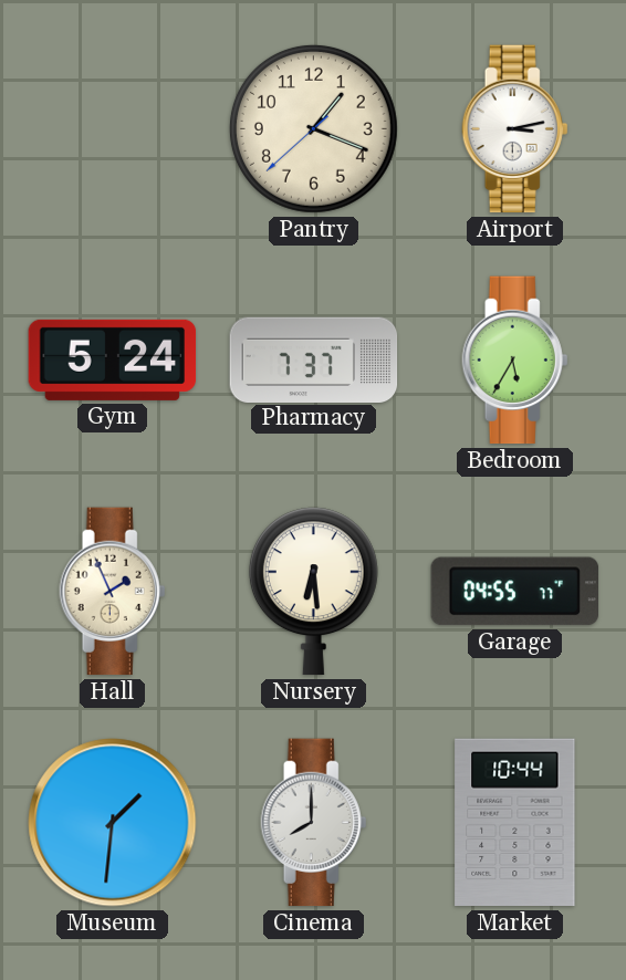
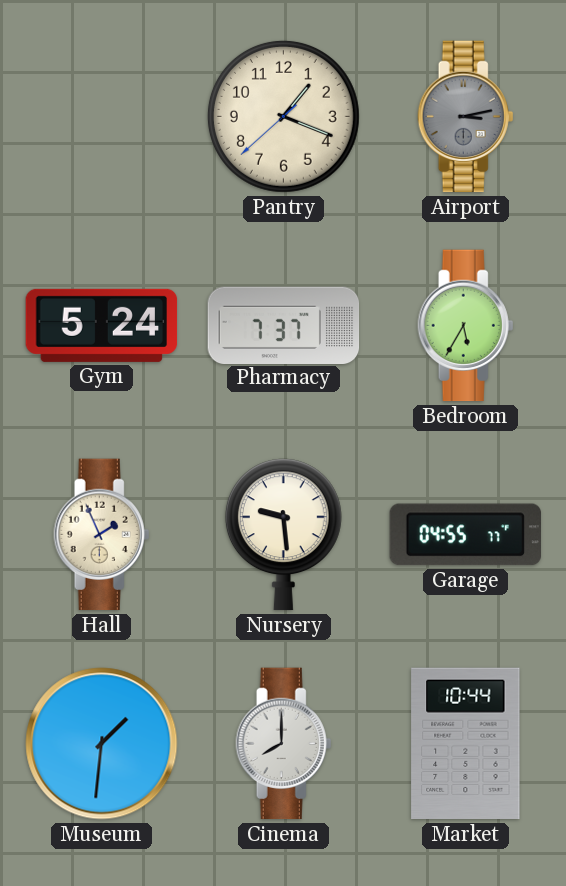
Airport dial: white -> grey
Nursery: 6:29 -> 9:29
